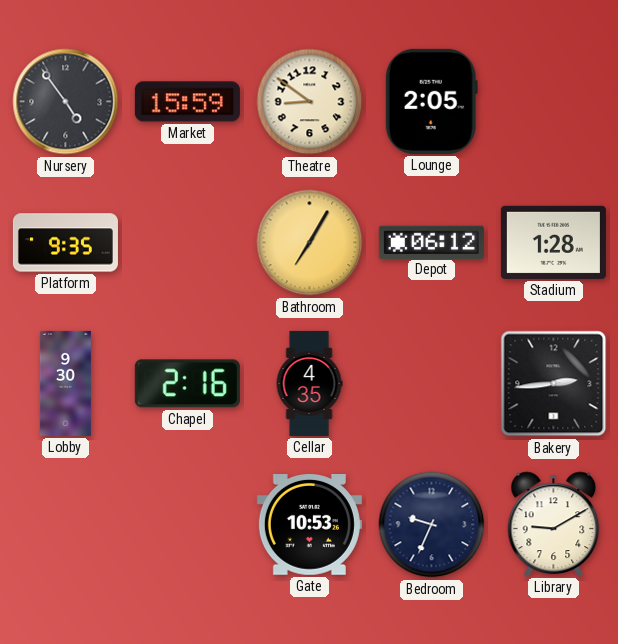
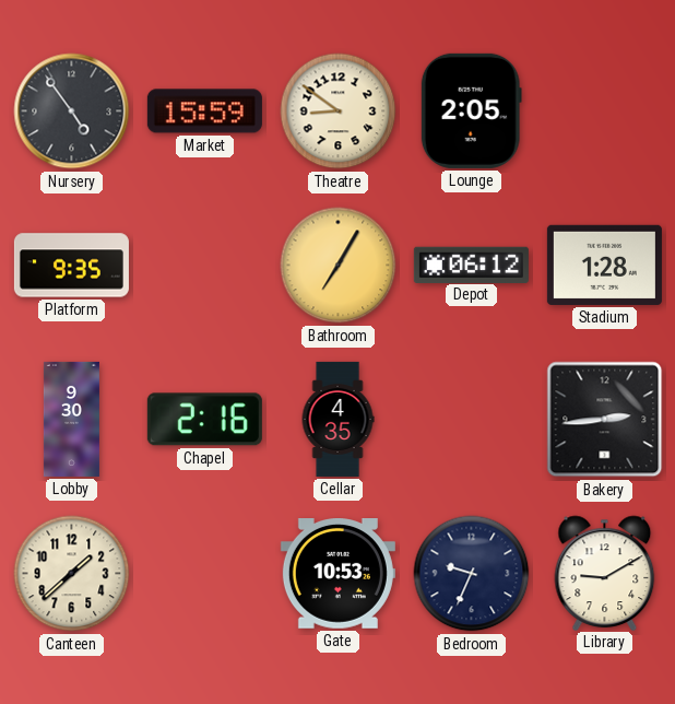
Canteen: none -> 1:38
